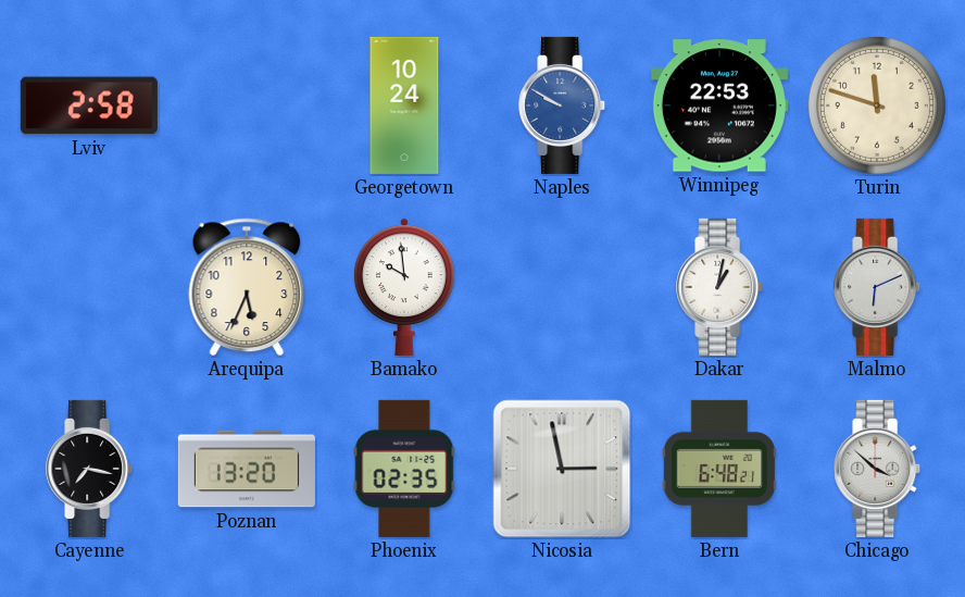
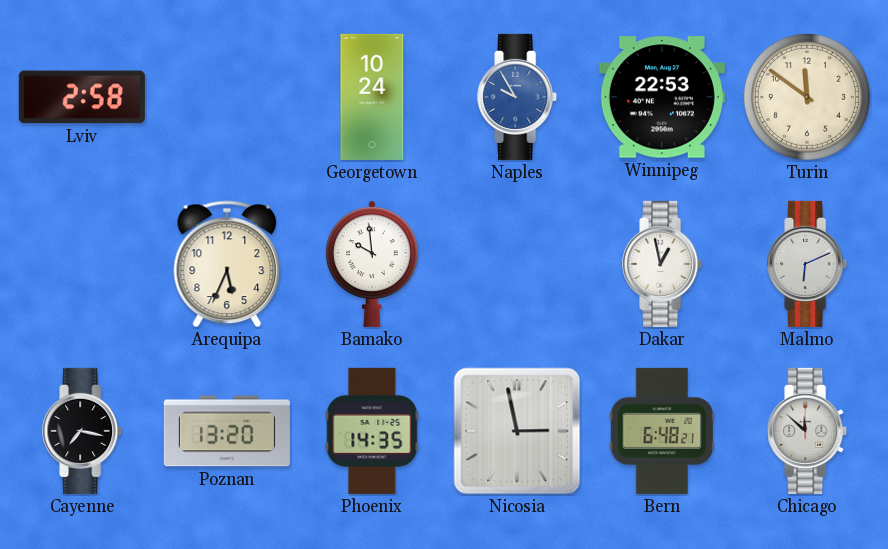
Naples: 9:50 -> 9:55
Turin: 11:48 -> 11:51
Dakar: 1:02 -> 12:58
Phoenix: 02:35 -> 14:35
Chicago: 3:52 -> 11:52
